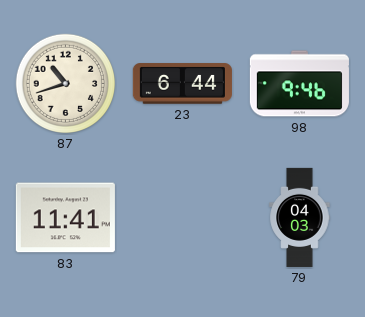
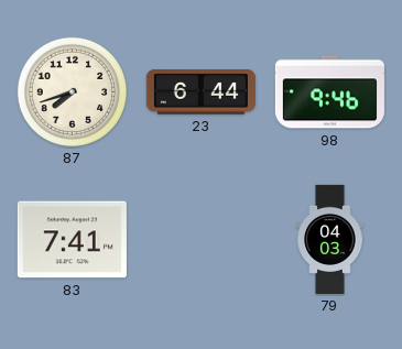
87: 10:42 -> 7:42
83: 11:41 -> 7:41
